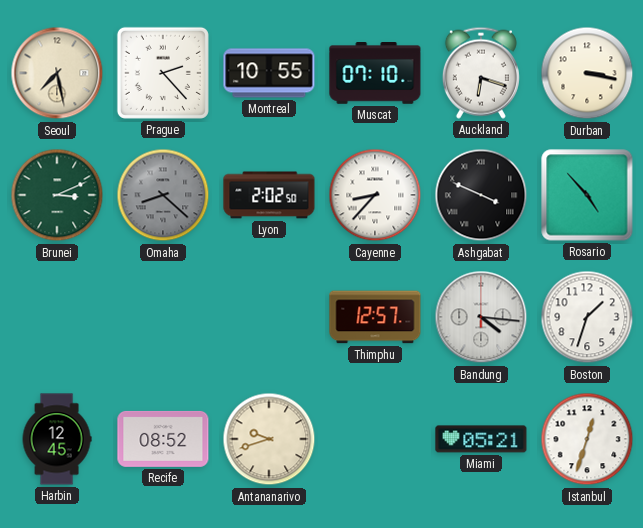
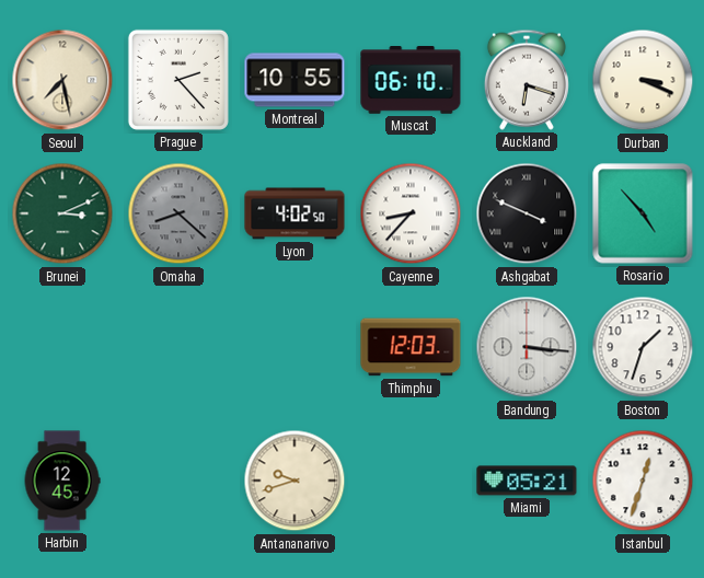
Muscat: 07:10 -> 06:10
Durban: 3:17 -> 3:19
Lyon: 2:02 -> 4:02
Thimphu: 12:57 -> 12:03
Bandung: 4:16 -> 3:16
Recife: 08:52 -> none
